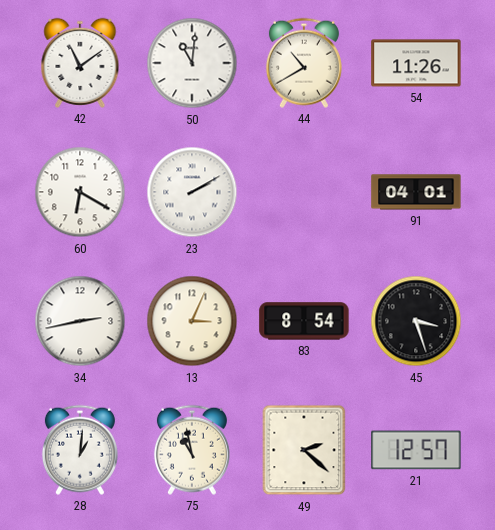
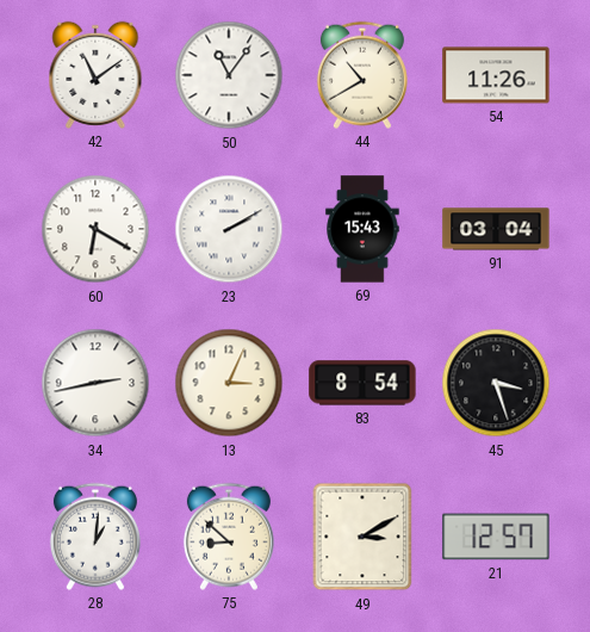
50: 11:01 -> 11:06
69: none -> 15:43
91: 04:01 -> 03:04
75: 10:58 -> 8:52
49: 2:22 -> 3:10
